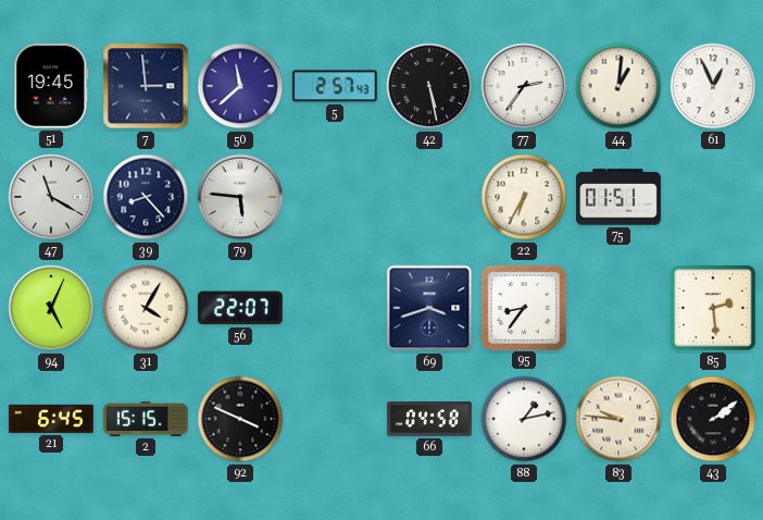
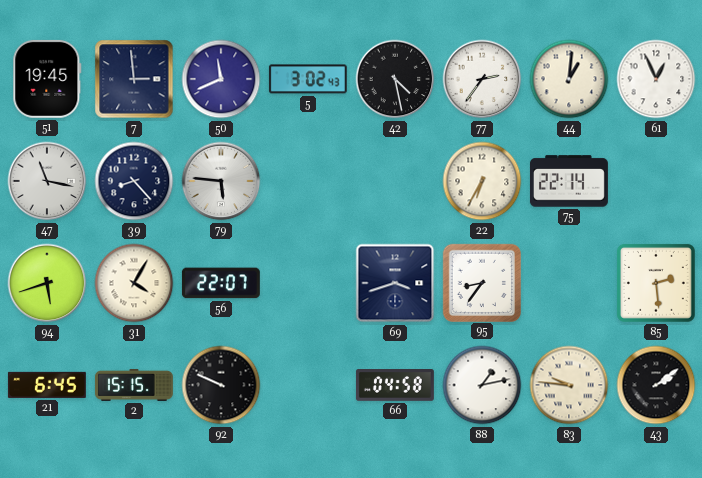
50: 11:38 -> 11:41
5: 2:57 -> 3:02
42: 5:28 -> 4:28
47: 11:20 -> 11:17
75: 01:51 -> 22:14
94: 5:04 -> 5:42
92: 3:49 -> 9:49
